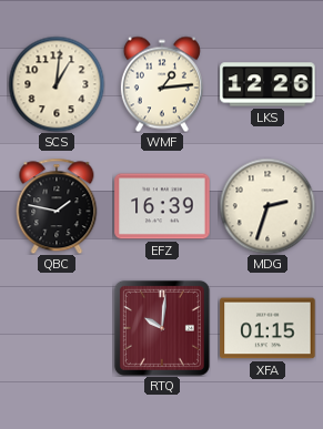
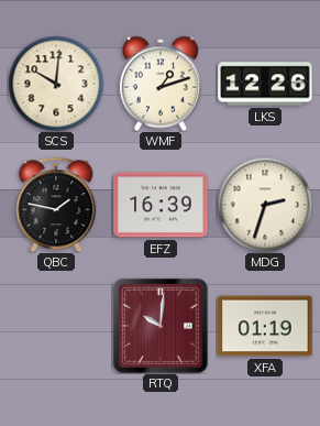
SCS: 1:01 -> 10:01
WMF: 1:14 -> 1:12
XFA: 01:15 -> 01:19
